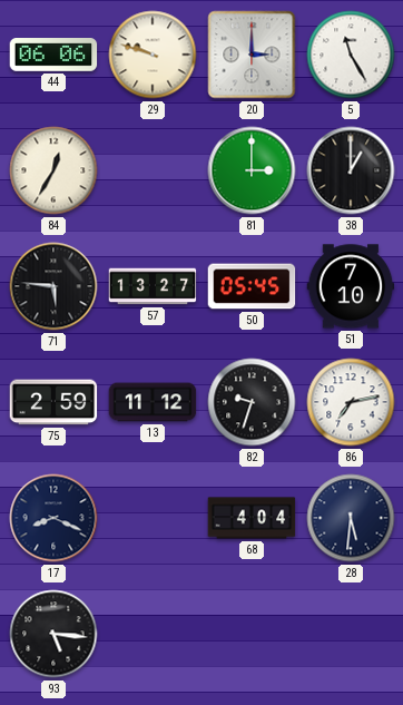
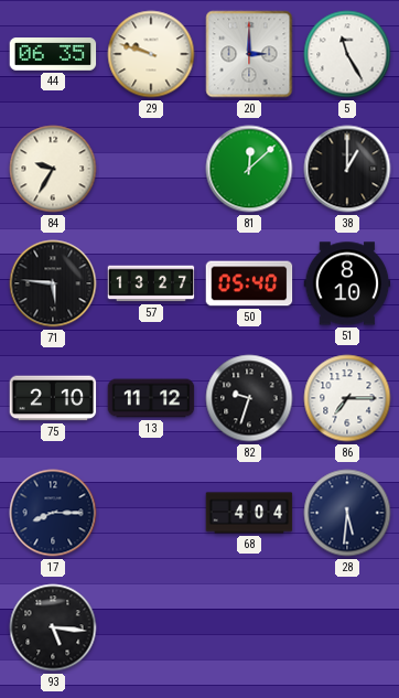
44: 06:06 -> 06:35
84: 12:35 -> 9:35
81: 3:00 -> 12:08
50: 05:45 -> 05:40
51: 7:10 -> 8:10
75: 2:59 -> 2:10
86: 7:13 -> 7:15
17: 8:19 -> 8:15
